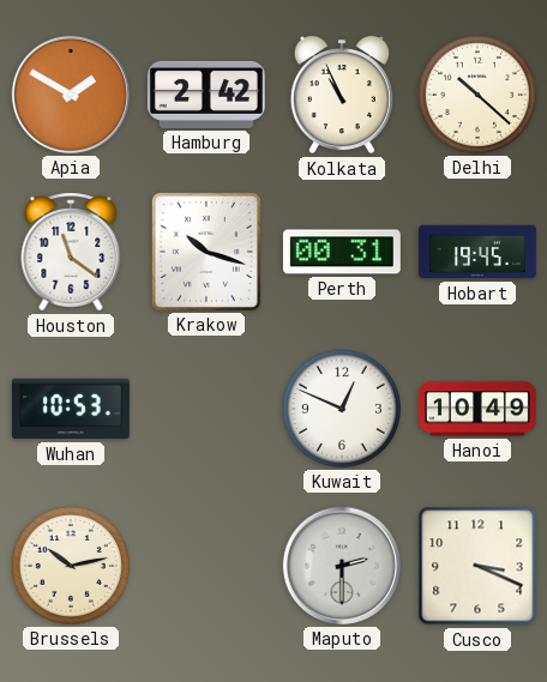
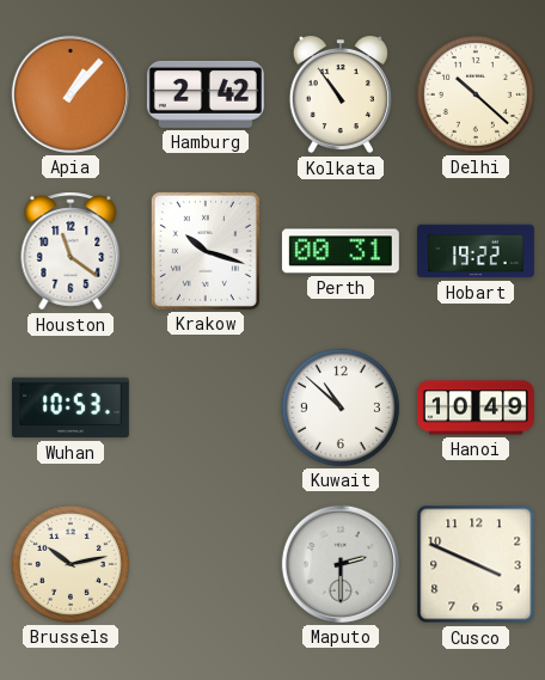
Apia: 1:50 -> 1:07
Kolkata: 10:56 -> 10:54
Hobart: 19:45 -> 19:22
Kuwait: 12:49 -> 10:52
Cusco: 3:19 -> 3:49
